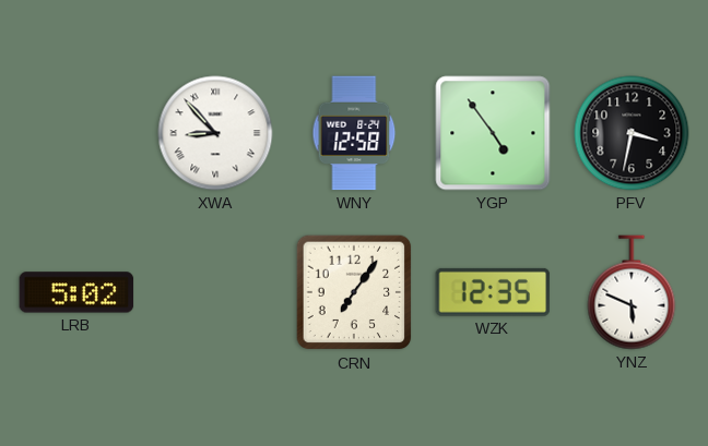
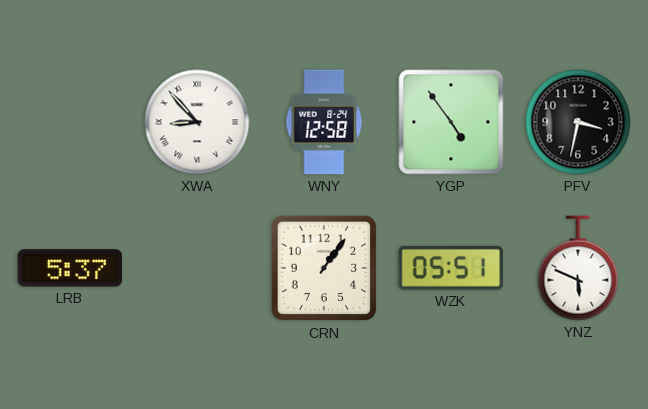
LRB: 5:02 -> 5:37
CRN: 7:06 -> 1:06
WZK: 12:35 -> 05:51
